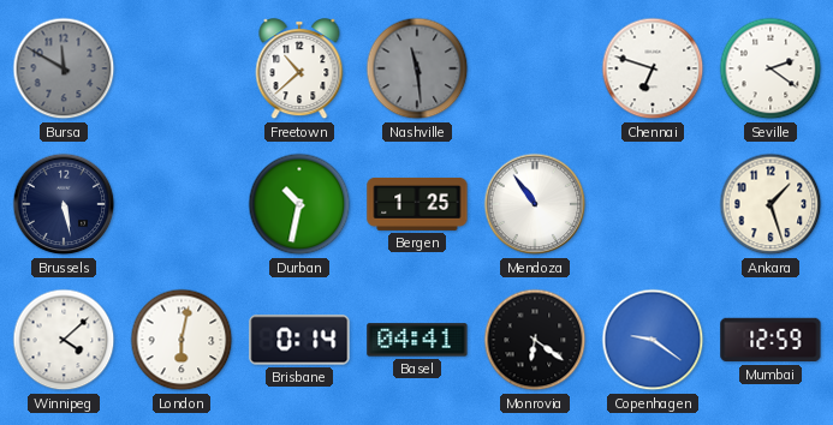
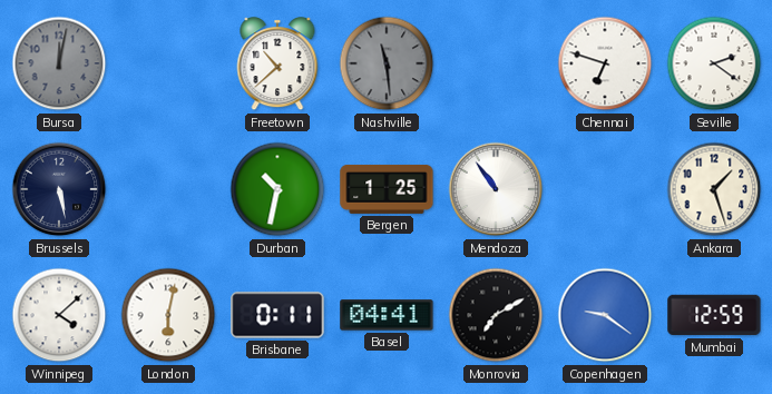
Bursa: 11:50 -> 12:02
Brisbane: 0:14 -> 0:11
Monrovia: 6:21 -> 7:10
